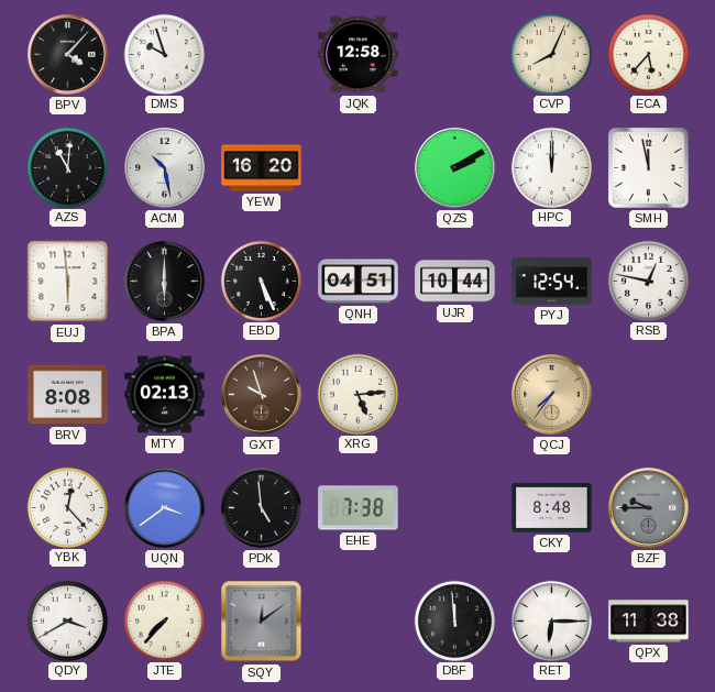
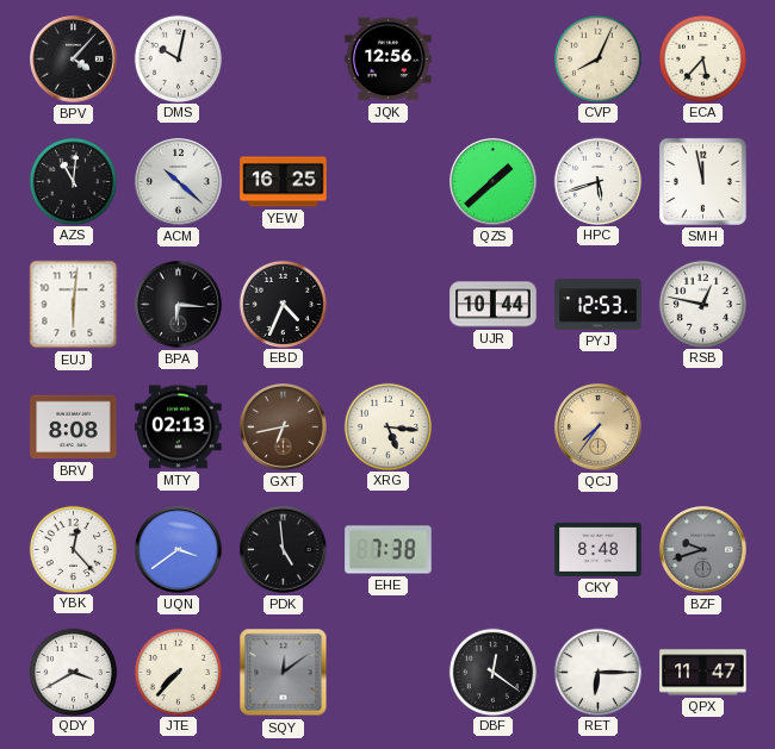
DMS: 9:57 -> 10:02
JQK: 12:58 -> 12:56
ACM: 10:28 -> 10:22
YEW: 16:20 -> 16:25
QZS: 2:10 -> 1:38
HPC: 12:00 -> 5:42
EUJ: 5:59 -> 6:01
BPA: 6:00 -> 6:16
EBD: 5:26 -> 4:34
QNH: 04:51 -> none
PYJ: 12:54 -> 12:53
GXT: 9:57 -> 6:43
XRG: 5:14 -> 5:16
BZF: 9:45 -> 9:42
DBF: 11:59 -> 12:21
QPX: 11:38 -> 11:47
